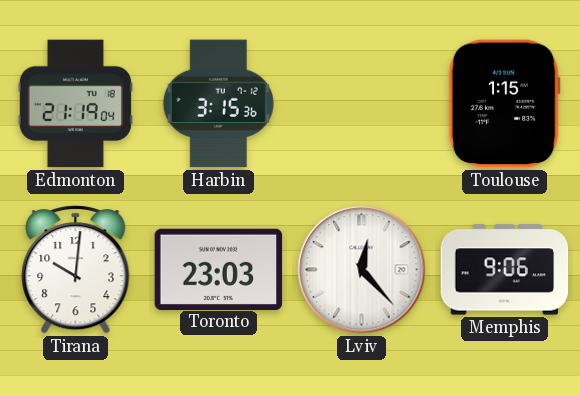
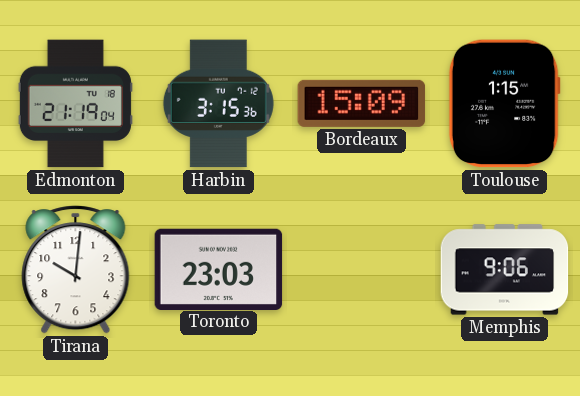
Bordeaux: none -> 15:09
Lviv: 12:23 -> none
